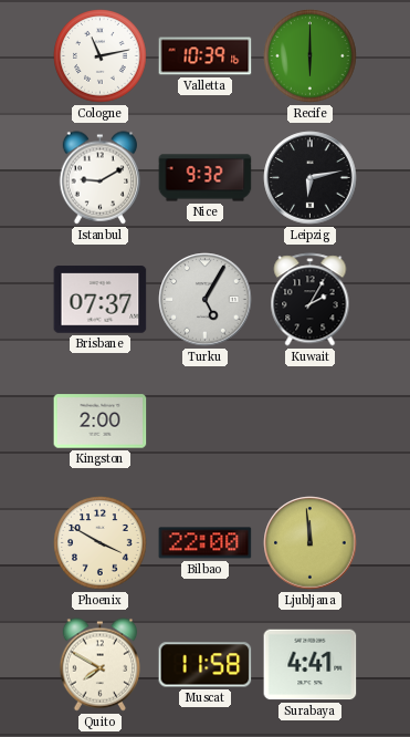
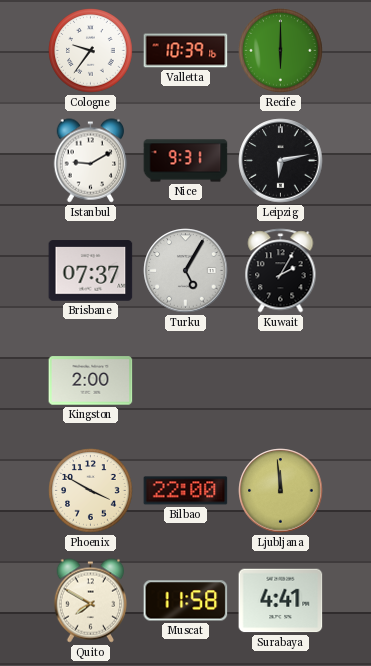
Cologne: 11:13 -> 9:36
Nice: 9:32 -> 9:31
